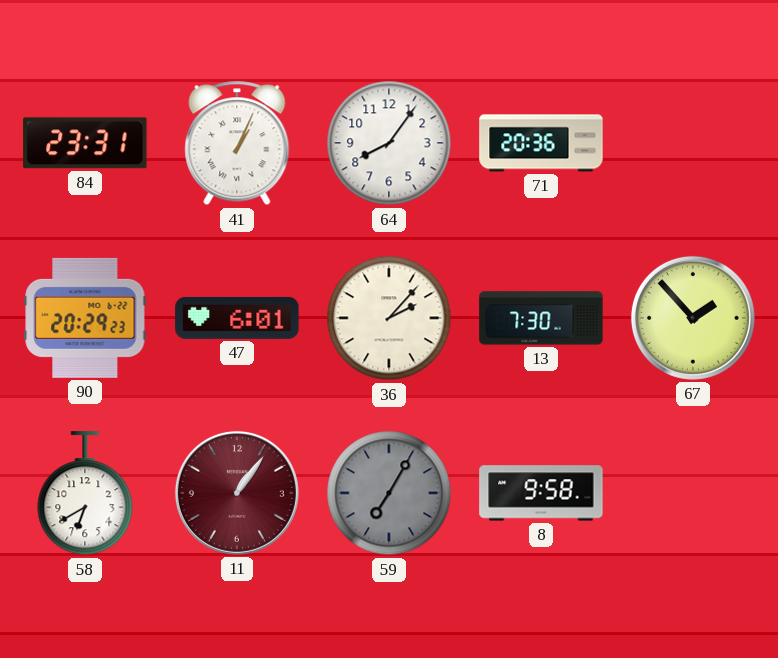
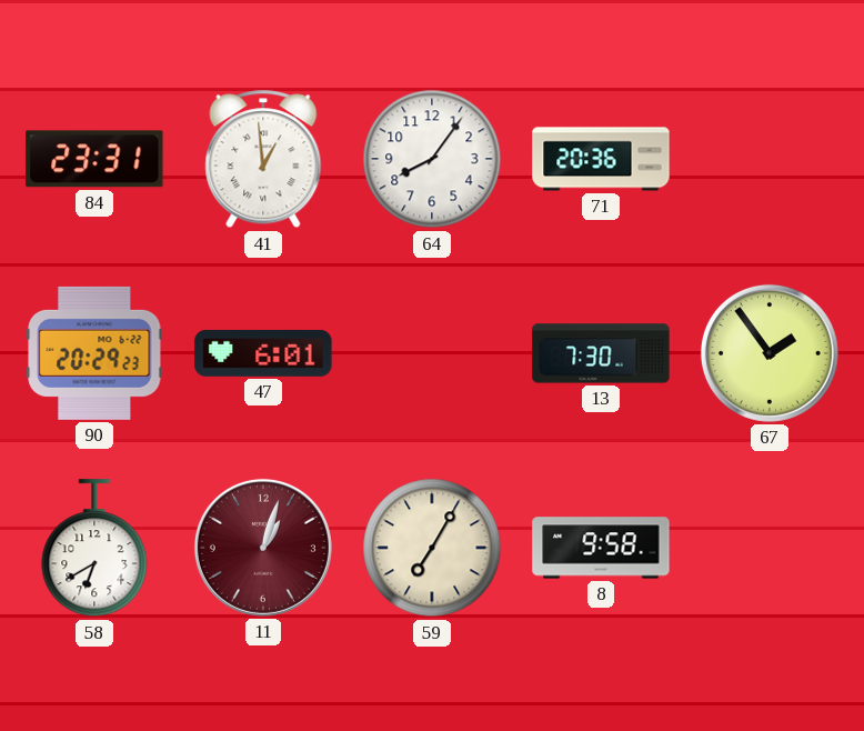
41: 1:04 -> 12:59
36: 2:07 -> none
67: 1:53 -> 1:54
11: 1:06 -> 1:03
59 dial: grey -> cream
